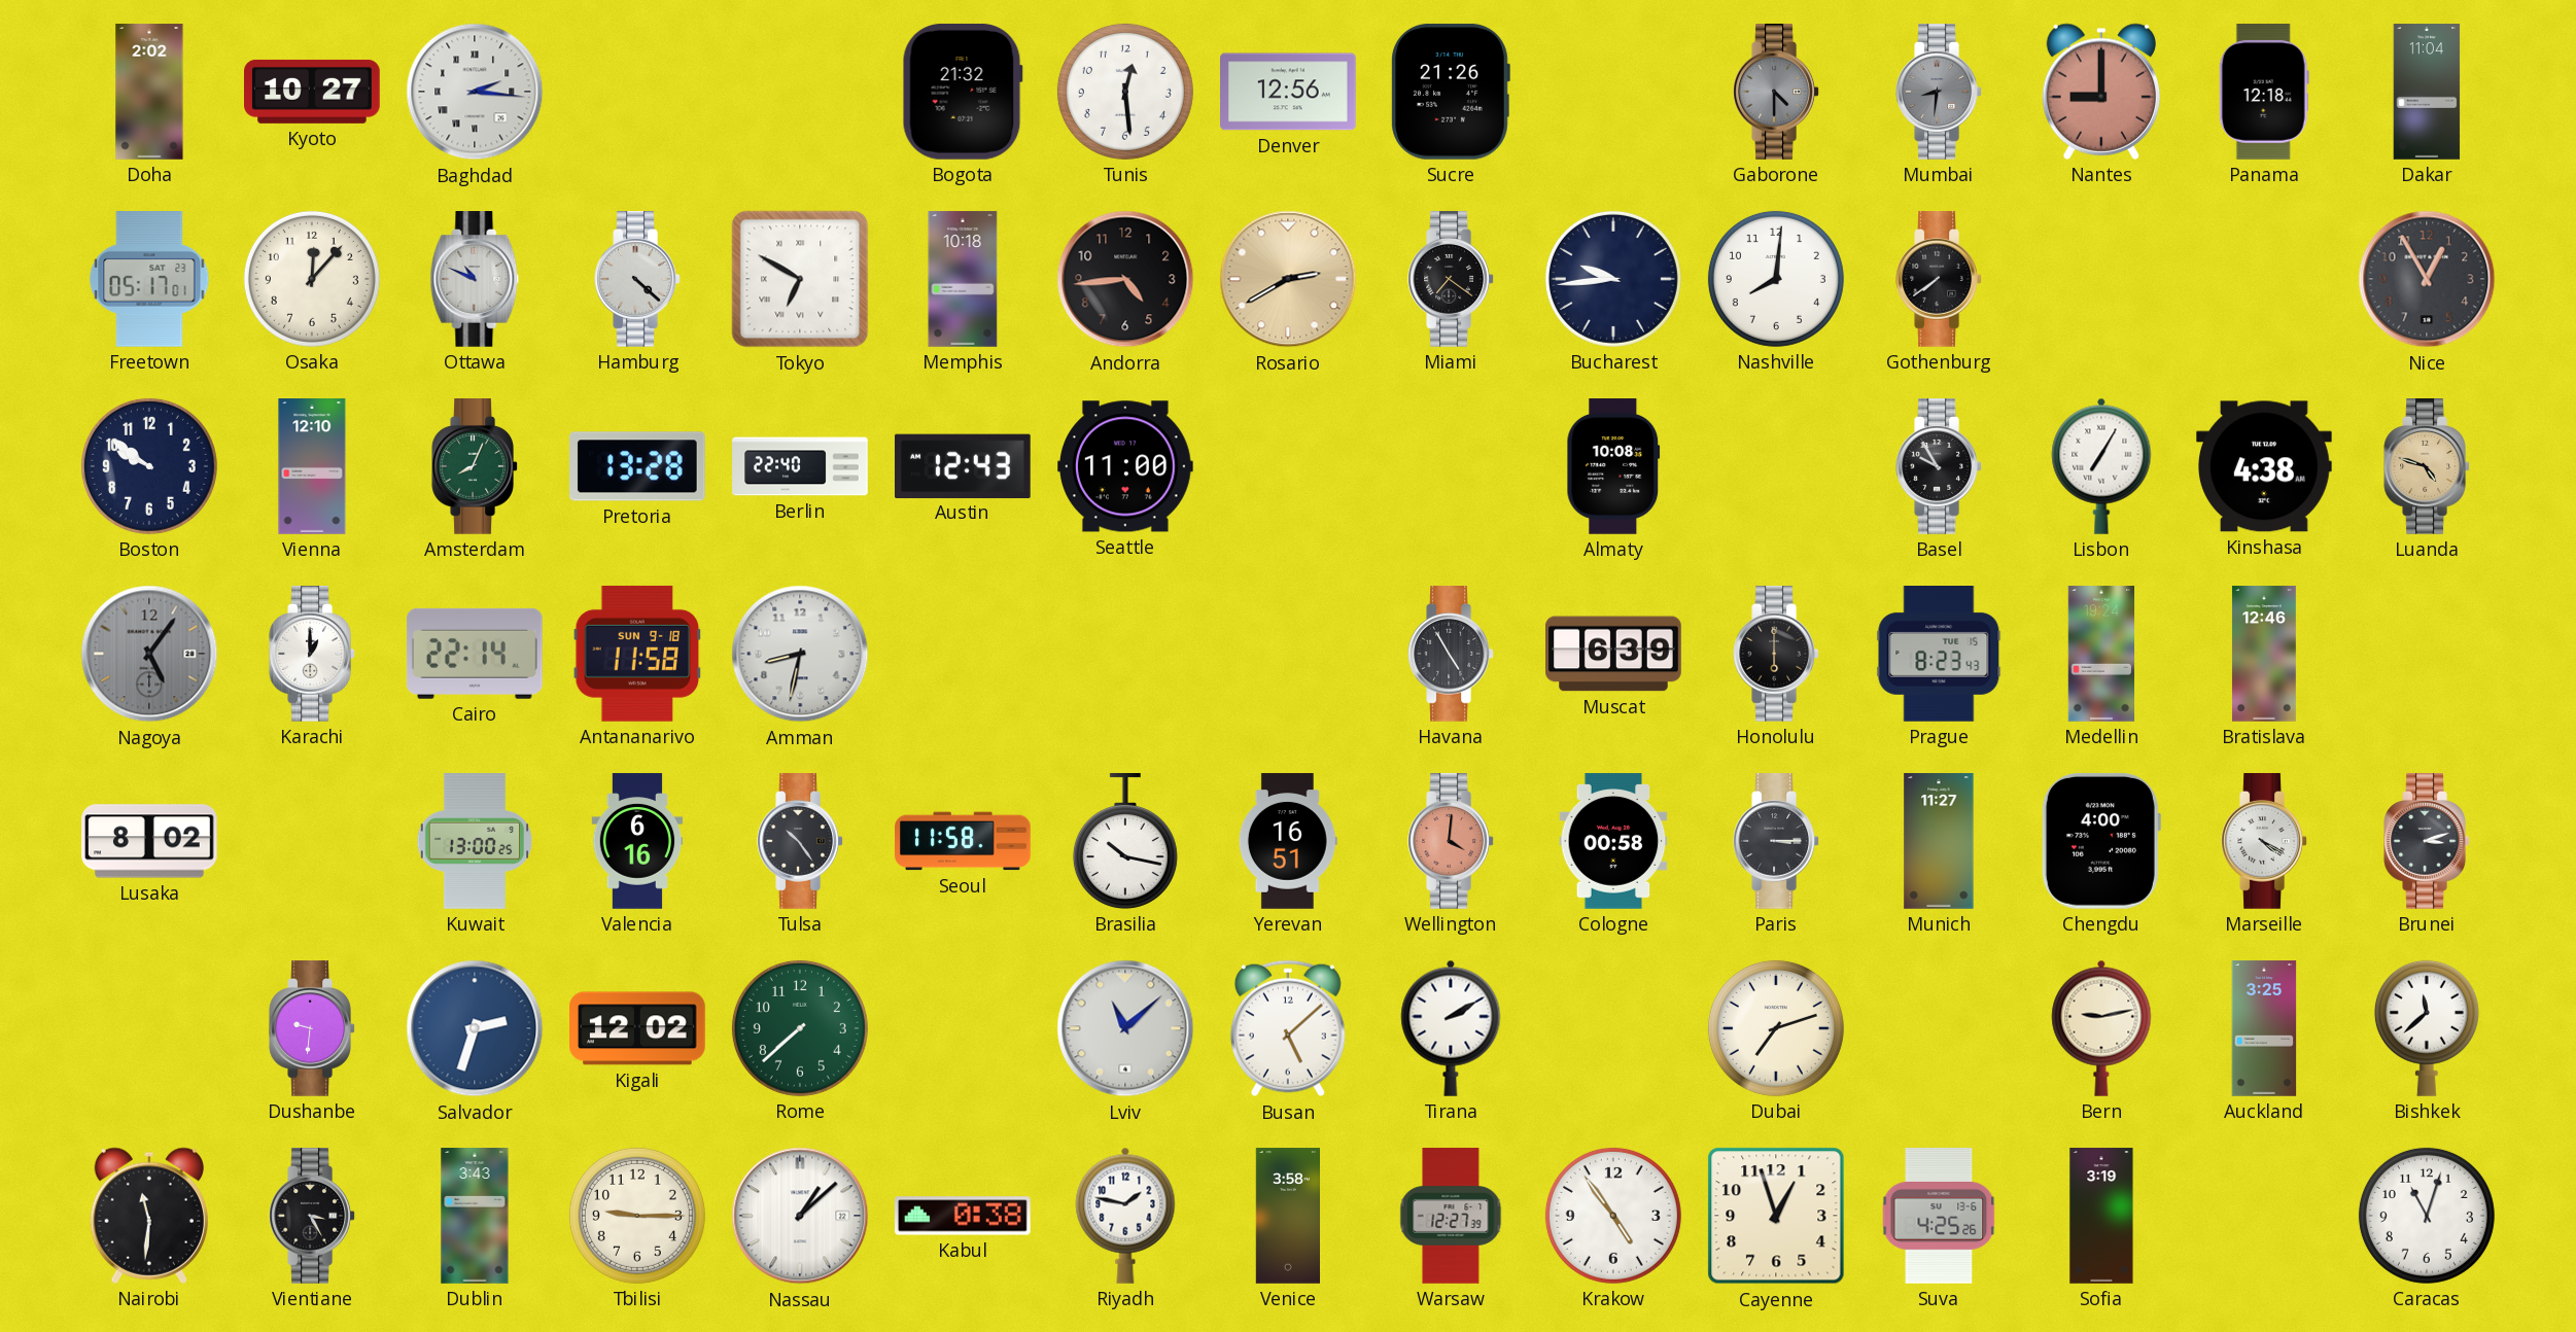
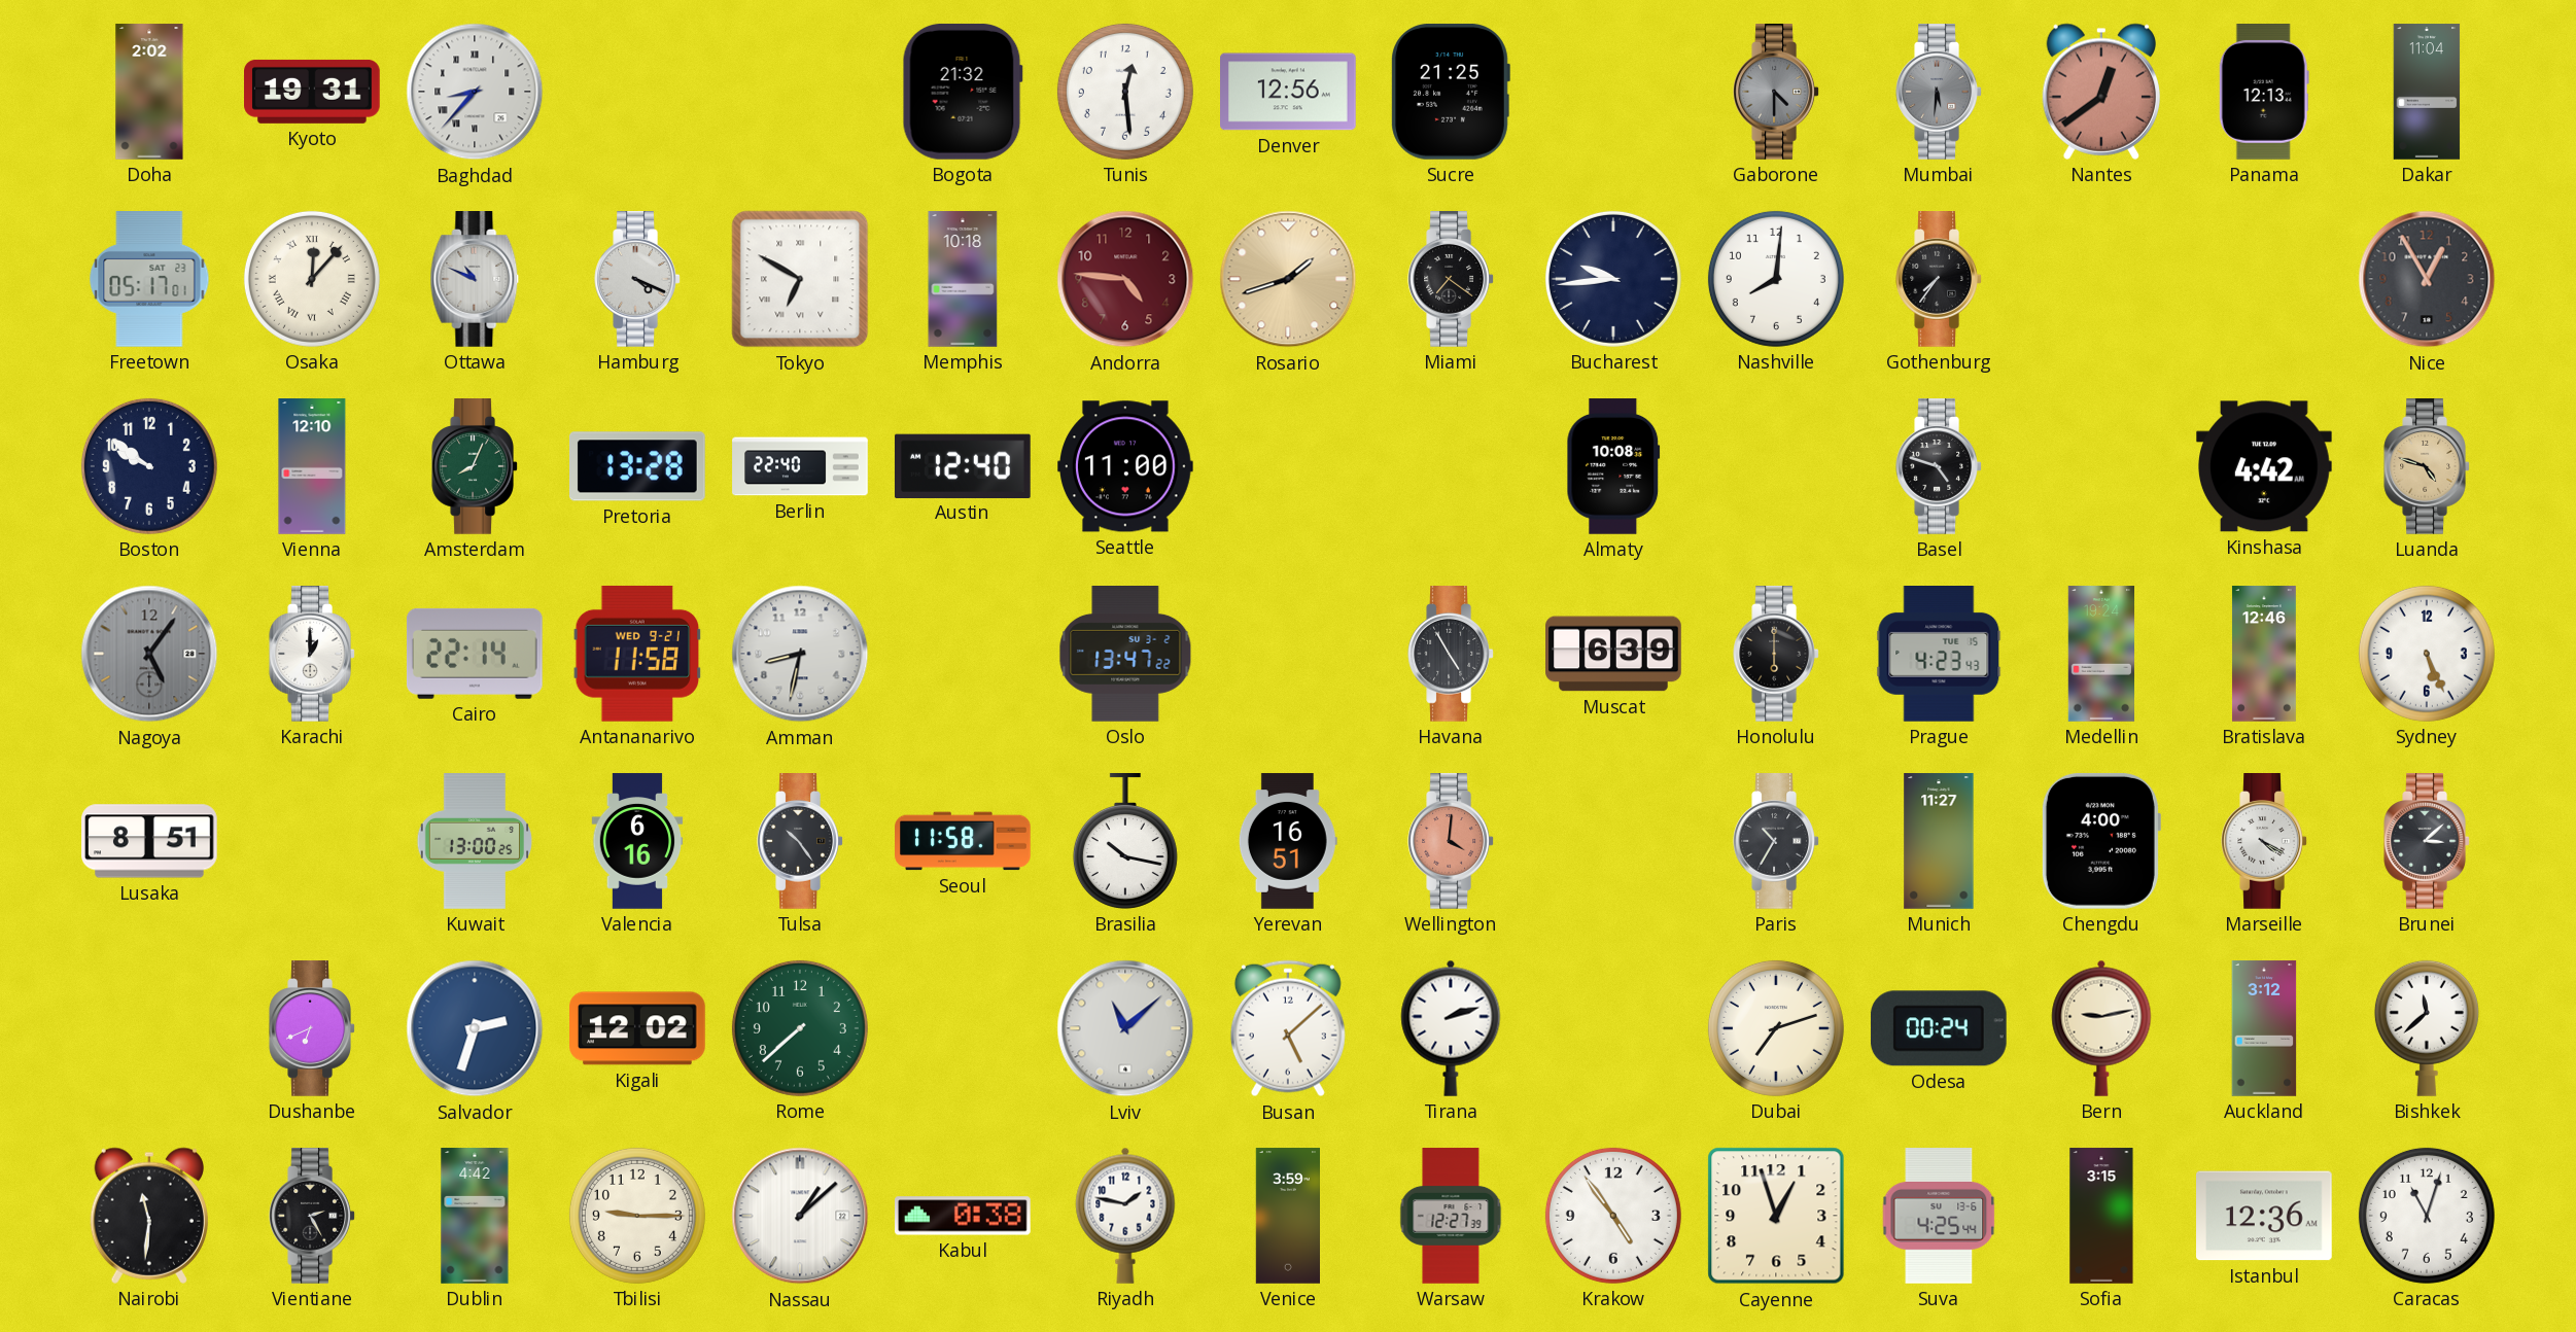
Kyoto: 10:27 -> 19:31
Baghdad: 2:16 -> 8:37
Sucre: 21:26 -> 21:25
Mumbai: 8:31 -> 5:31
Nantes: 9:00 -> 12:39
Panama: 12:18 -> 12:13
Osaka numerals: Arabic -> Roman
Hamburg: 4:22 -> 4:19
Andorra: 4:44 -> 4:46
Andorra dial: black -> burgundy
Rosario: 2:40 -> 1:42
Gothenburg: 7:39 -> 7:36
Austin: 12:43 -> 12:40
Basel: 9:55 -> 4:48
Lisbon: 7:05 -> none
Kinshasa: 4:38 -> 4:42
Antananarivo date: SUN 9-18 -> WED 9-21
Oslo: none -> 13:47
Prague: 8:23 -> 4:23
Sydney: none -> 5:26
Lusaka: 8:02 -> 8:51
Cologne: 00:58 -> none
Paris: 3:15 -> 10:35
Brunei: 3:12 -> 3:08
Dushanbe: 9:31 -> 6:41
Tirana: 2:10 -> 2:12
Odesa: none -> 00:24
Auckland: 3:25 -> 3:12
Vientiane: 3:25 -> 2:25
Dublin: 3:43 -> 4:42
Venice: 3:58 -> 3:59
Suva: 4:25:26 -> 4:25:44
Sofia: 3:19 -> 3:15
Istanbul: none -> 12:36
